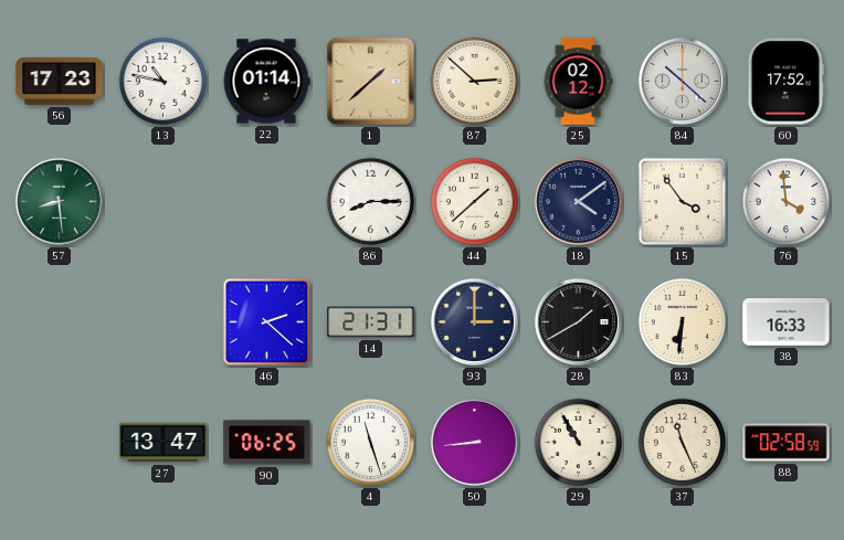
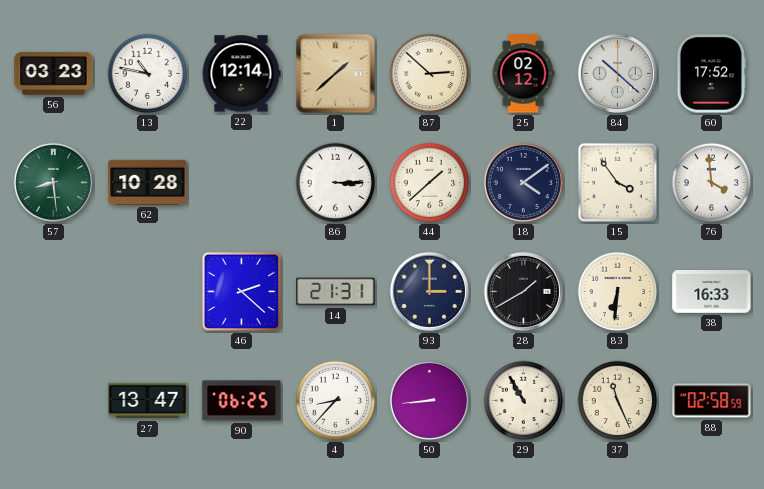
56: 17:23 -> 03:23
22: 01:14 -> 12:14
62: none -> 10:28
86: 8:15 -> 3:15
4: 11:27 -> 8:37
